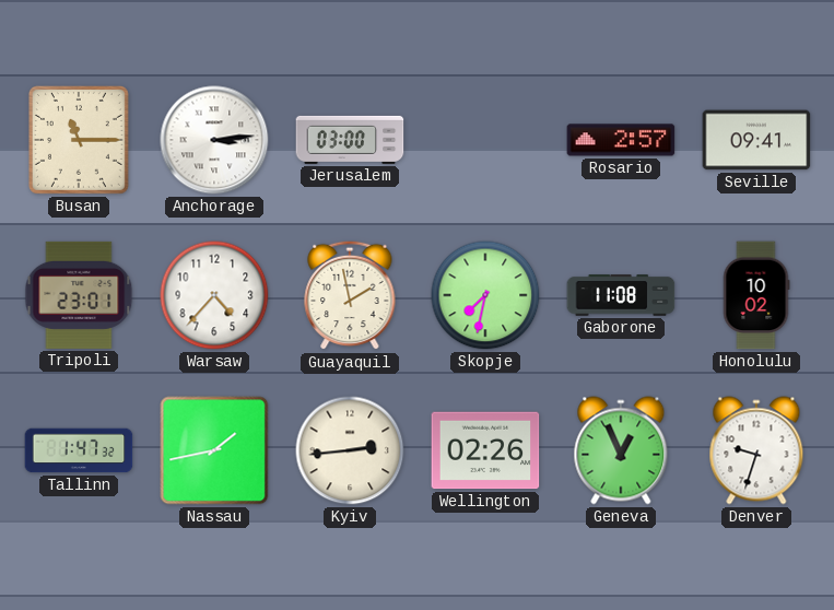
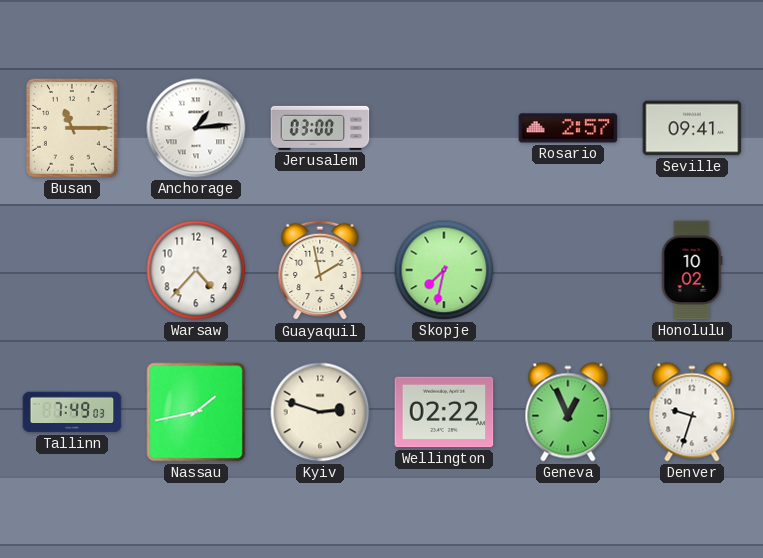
Anchorage: 3:14 -> 1:14
Tripoli: 23:01 -> none
Gaborone: 11:08 -> none
Tallinn: 1:47 -> 7:49
Kyiv: 2:44 -> 2:48
Wellington: 02:26 -> 02:22
